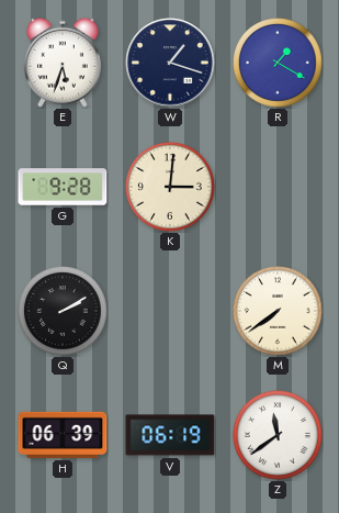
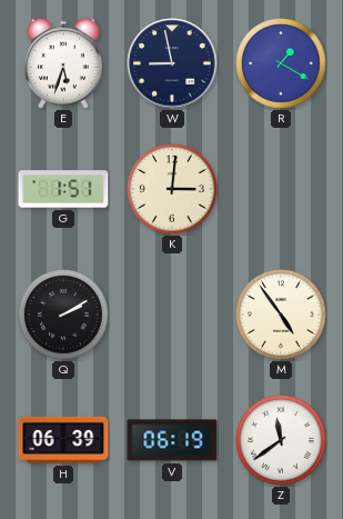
W: 1:18 -> 8:58
G: 9:28 -> 1:51
M: 7:39 -> 4:54
